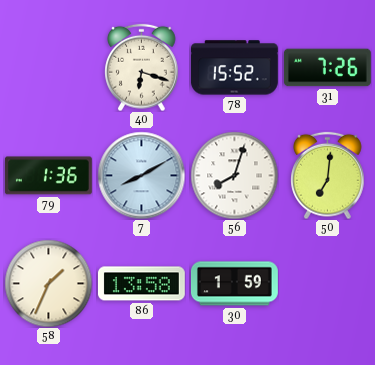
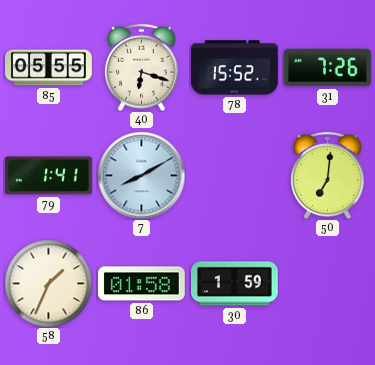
85: none -> 05:55
79: 1:36 -> 1:41
56: 8:03 -> none
86: 13:58 -> 01:58
